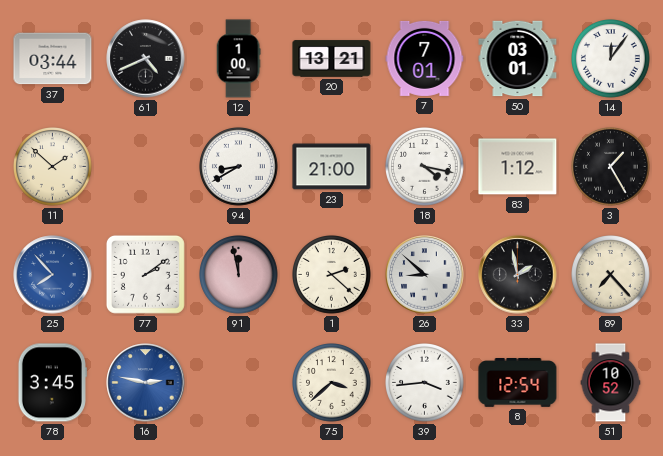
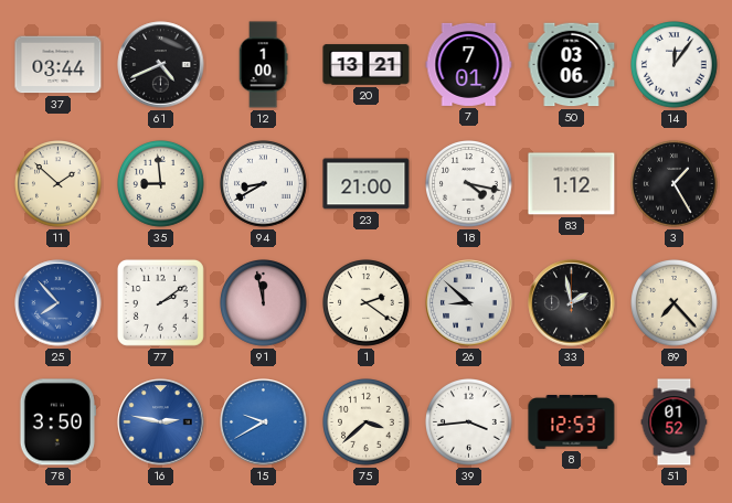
50: 03:01 -> 03:06
35: none -> 8:59
1: 2:22 -> 2:21
78: 3:45 -> 3:50
15: none -> 9:40
8: 12:54 -> 12:53
51: 10:52 -> 01:52
